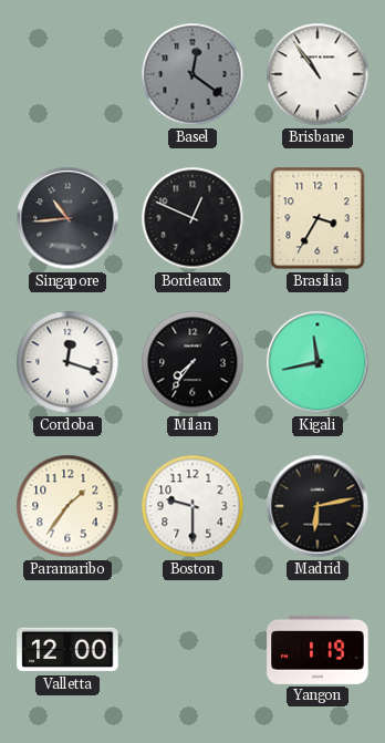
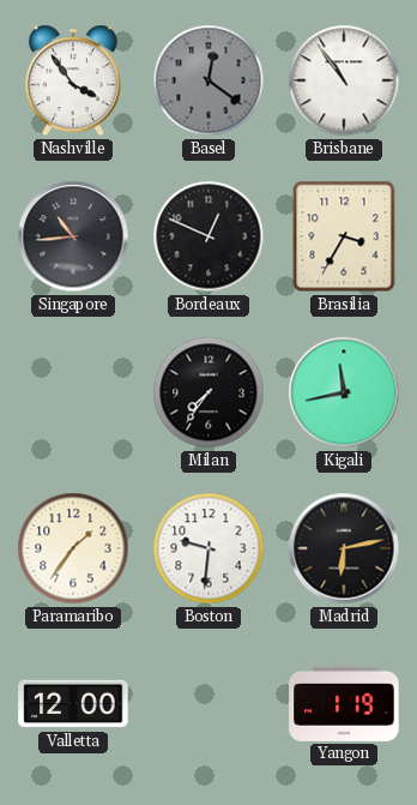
Nashville: none -> 3:54
Cordoba: 12:18 -> none
Boston: 9:30 -> 9:31
